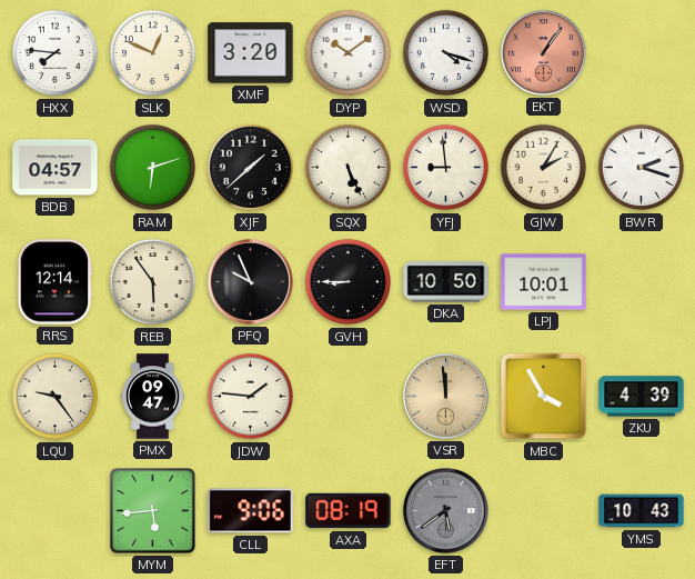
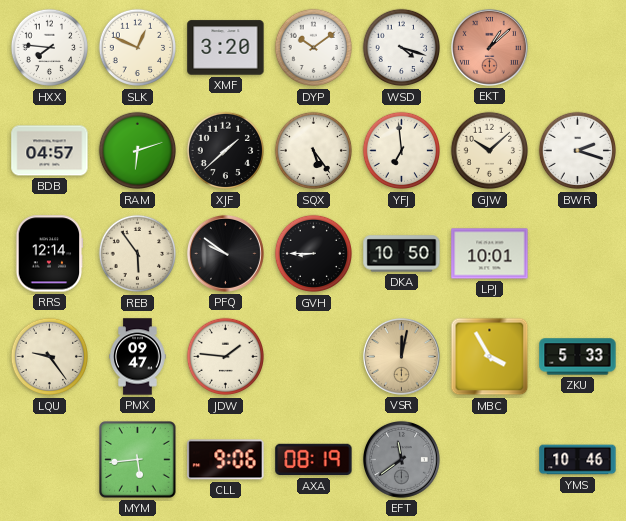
EKT: 1:06 -> 1:08
SQX: 5:26 -> 5:24
YFJ: 8:59 -> 6:59
GJW: 2:05 -> 10:08
PFQ: 9:56 -> 9:51
VSR: 11:59 -> 12:02
ZKU: 4:39 -> 5:33
EFT: 5:39 -> 11:39
YMS: 10:43 -> 10:46
